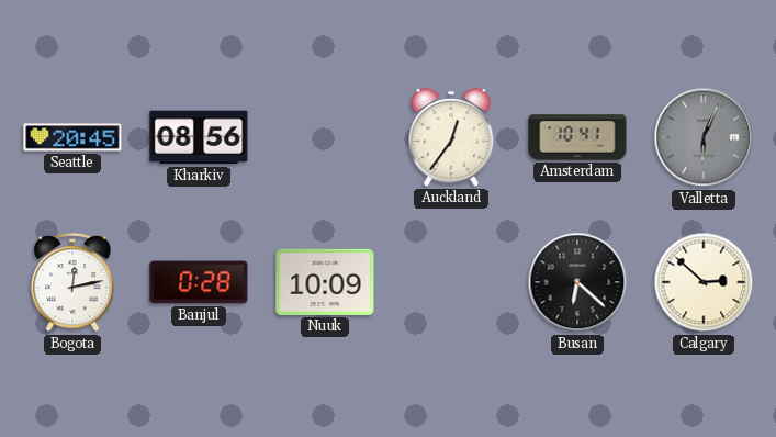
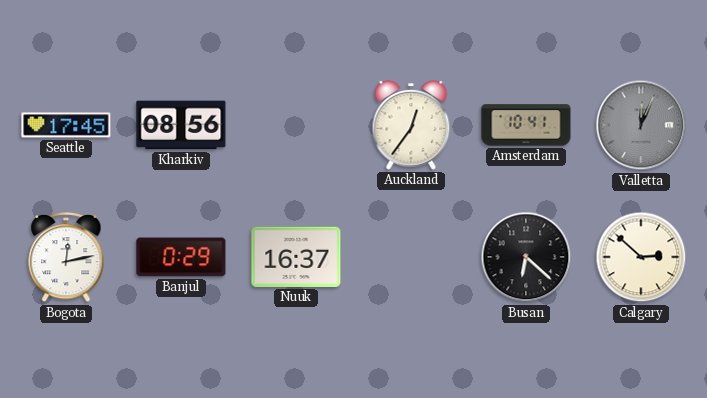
Seattle: 20:45 -> 17:45
Valletta: 6:04 -> 12:04
Banjul: 0:28 -> 0:29
Nuuk: 10:09 -> 16:37
